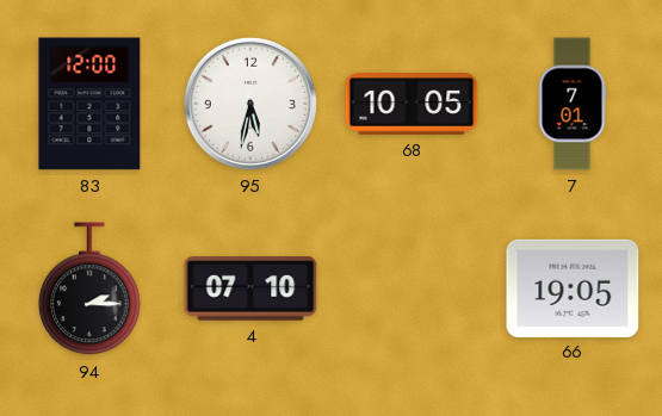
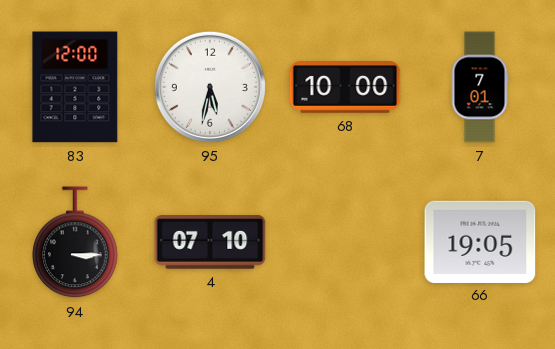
68: 10:05 -> 10:00
94: 2:15 -> 3:15
